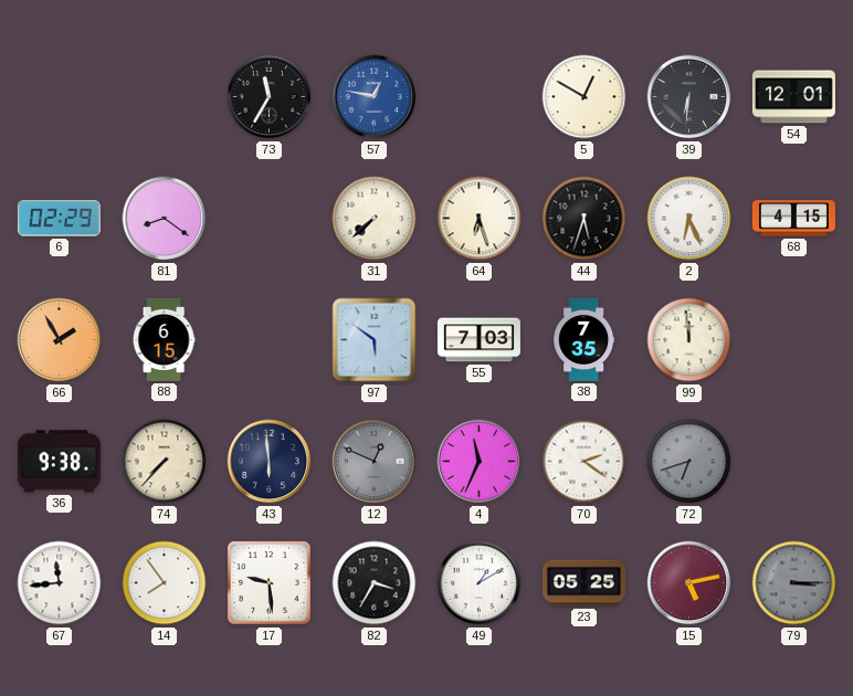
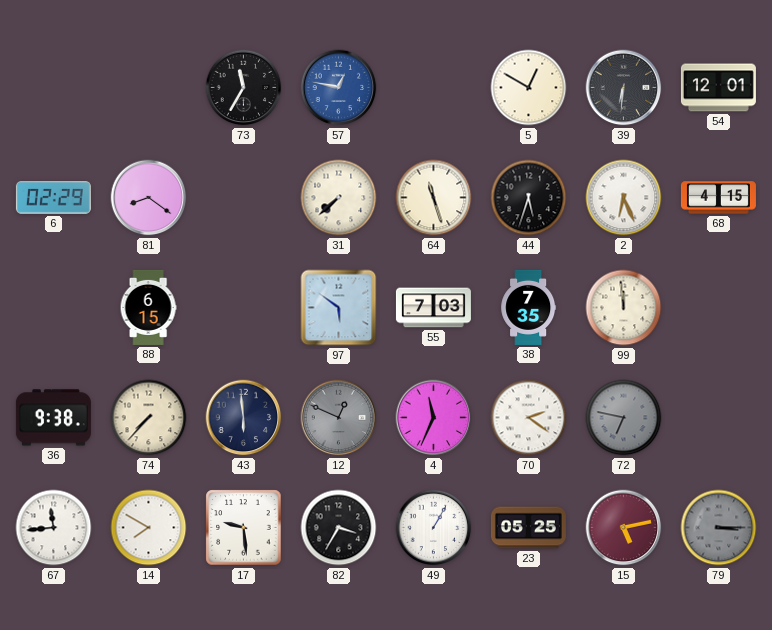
64: 6:27 -> 11:27
66: 1:55 -> none
72: 6:42 -> 6:47
14: 7:54 -> 7:50
49: 1:10 -> 1:05
